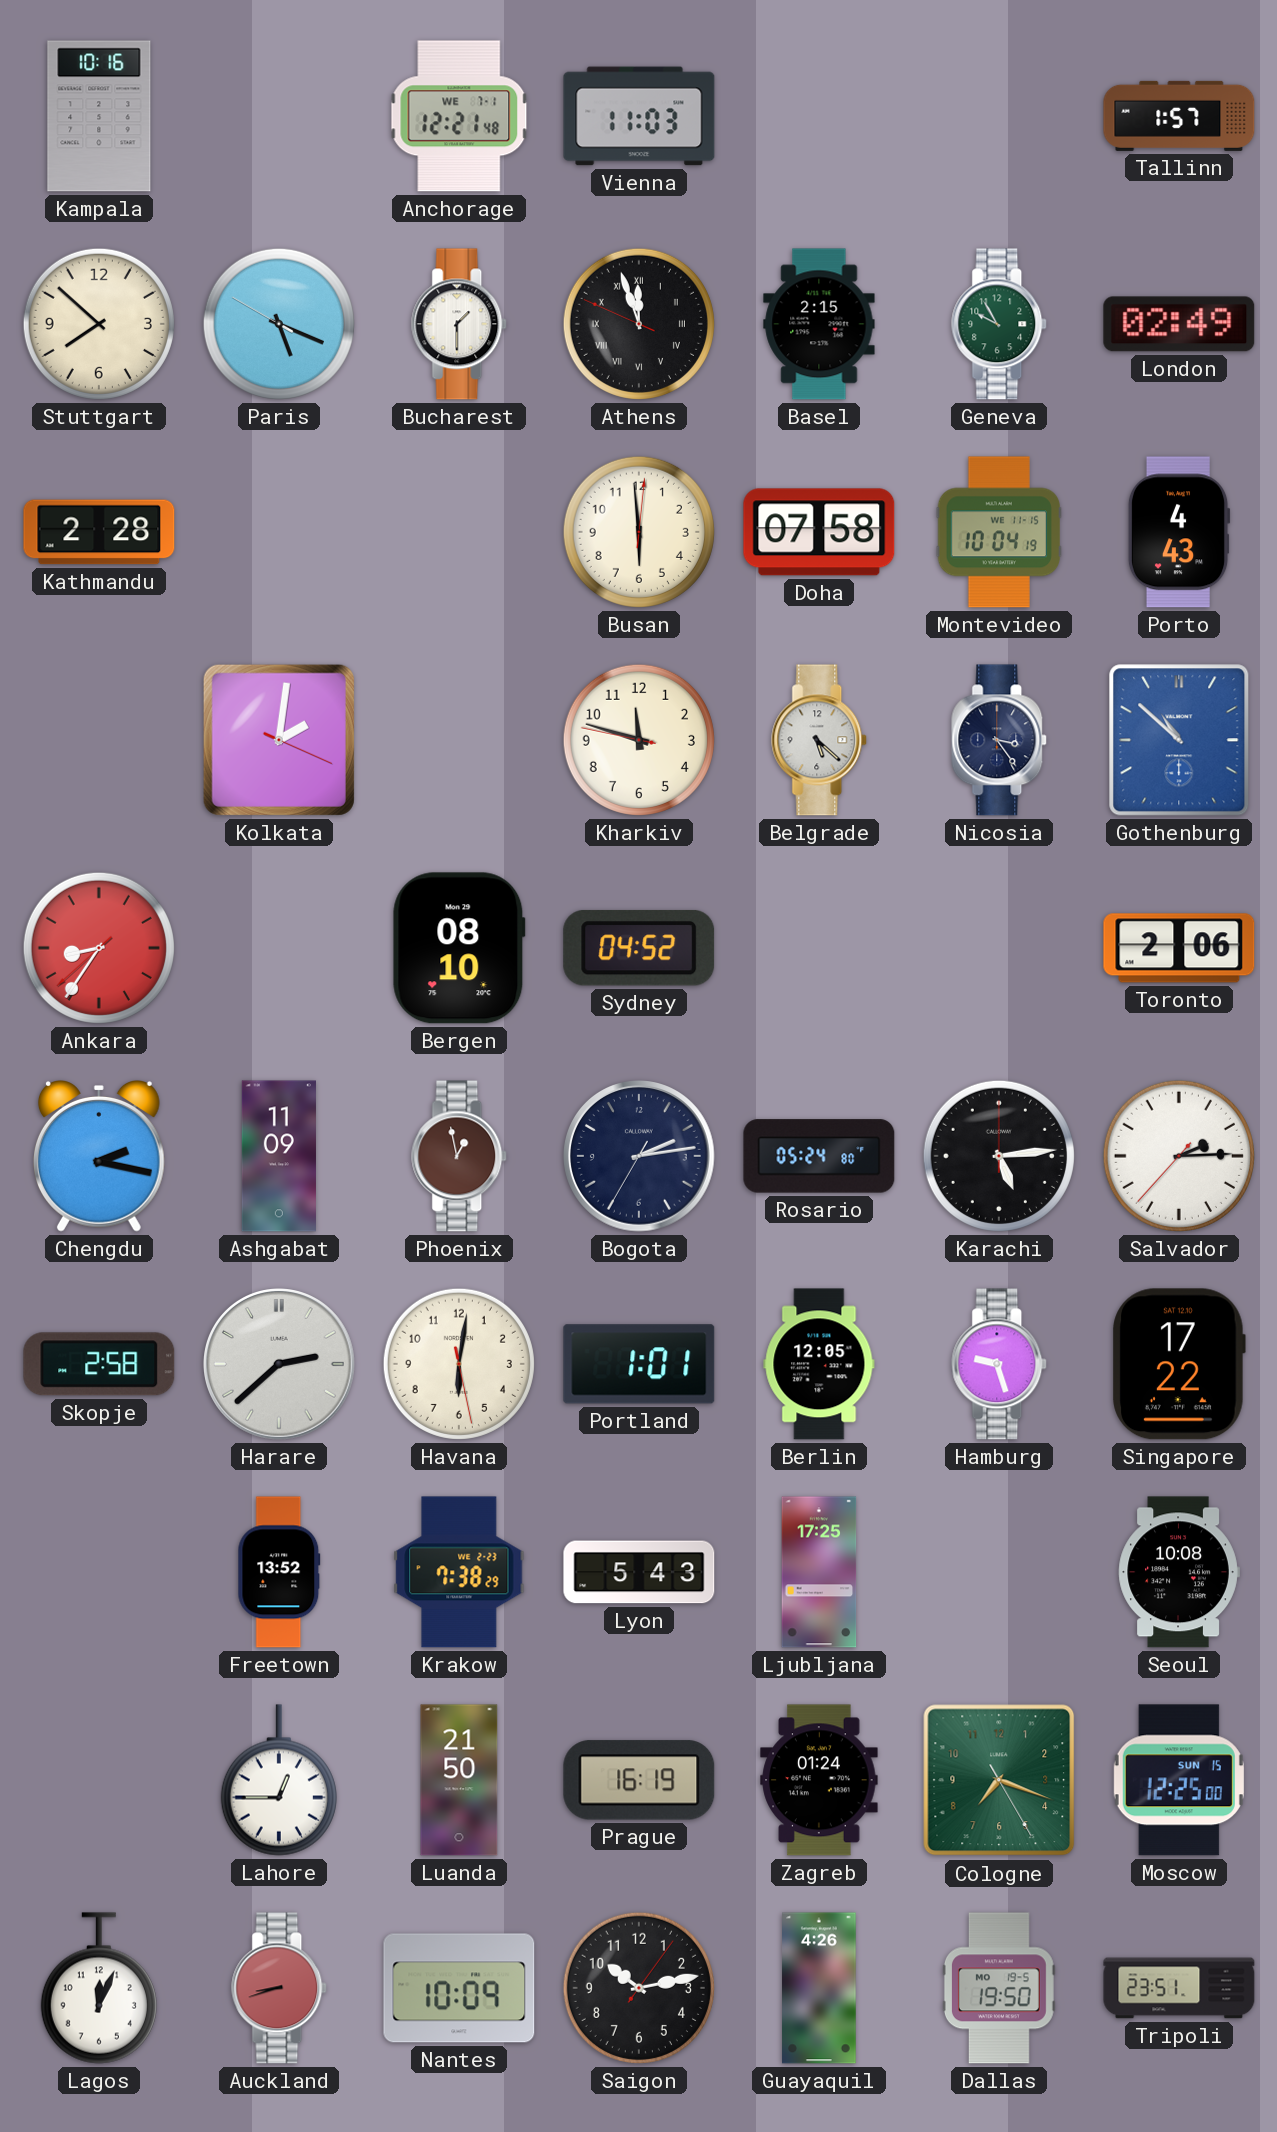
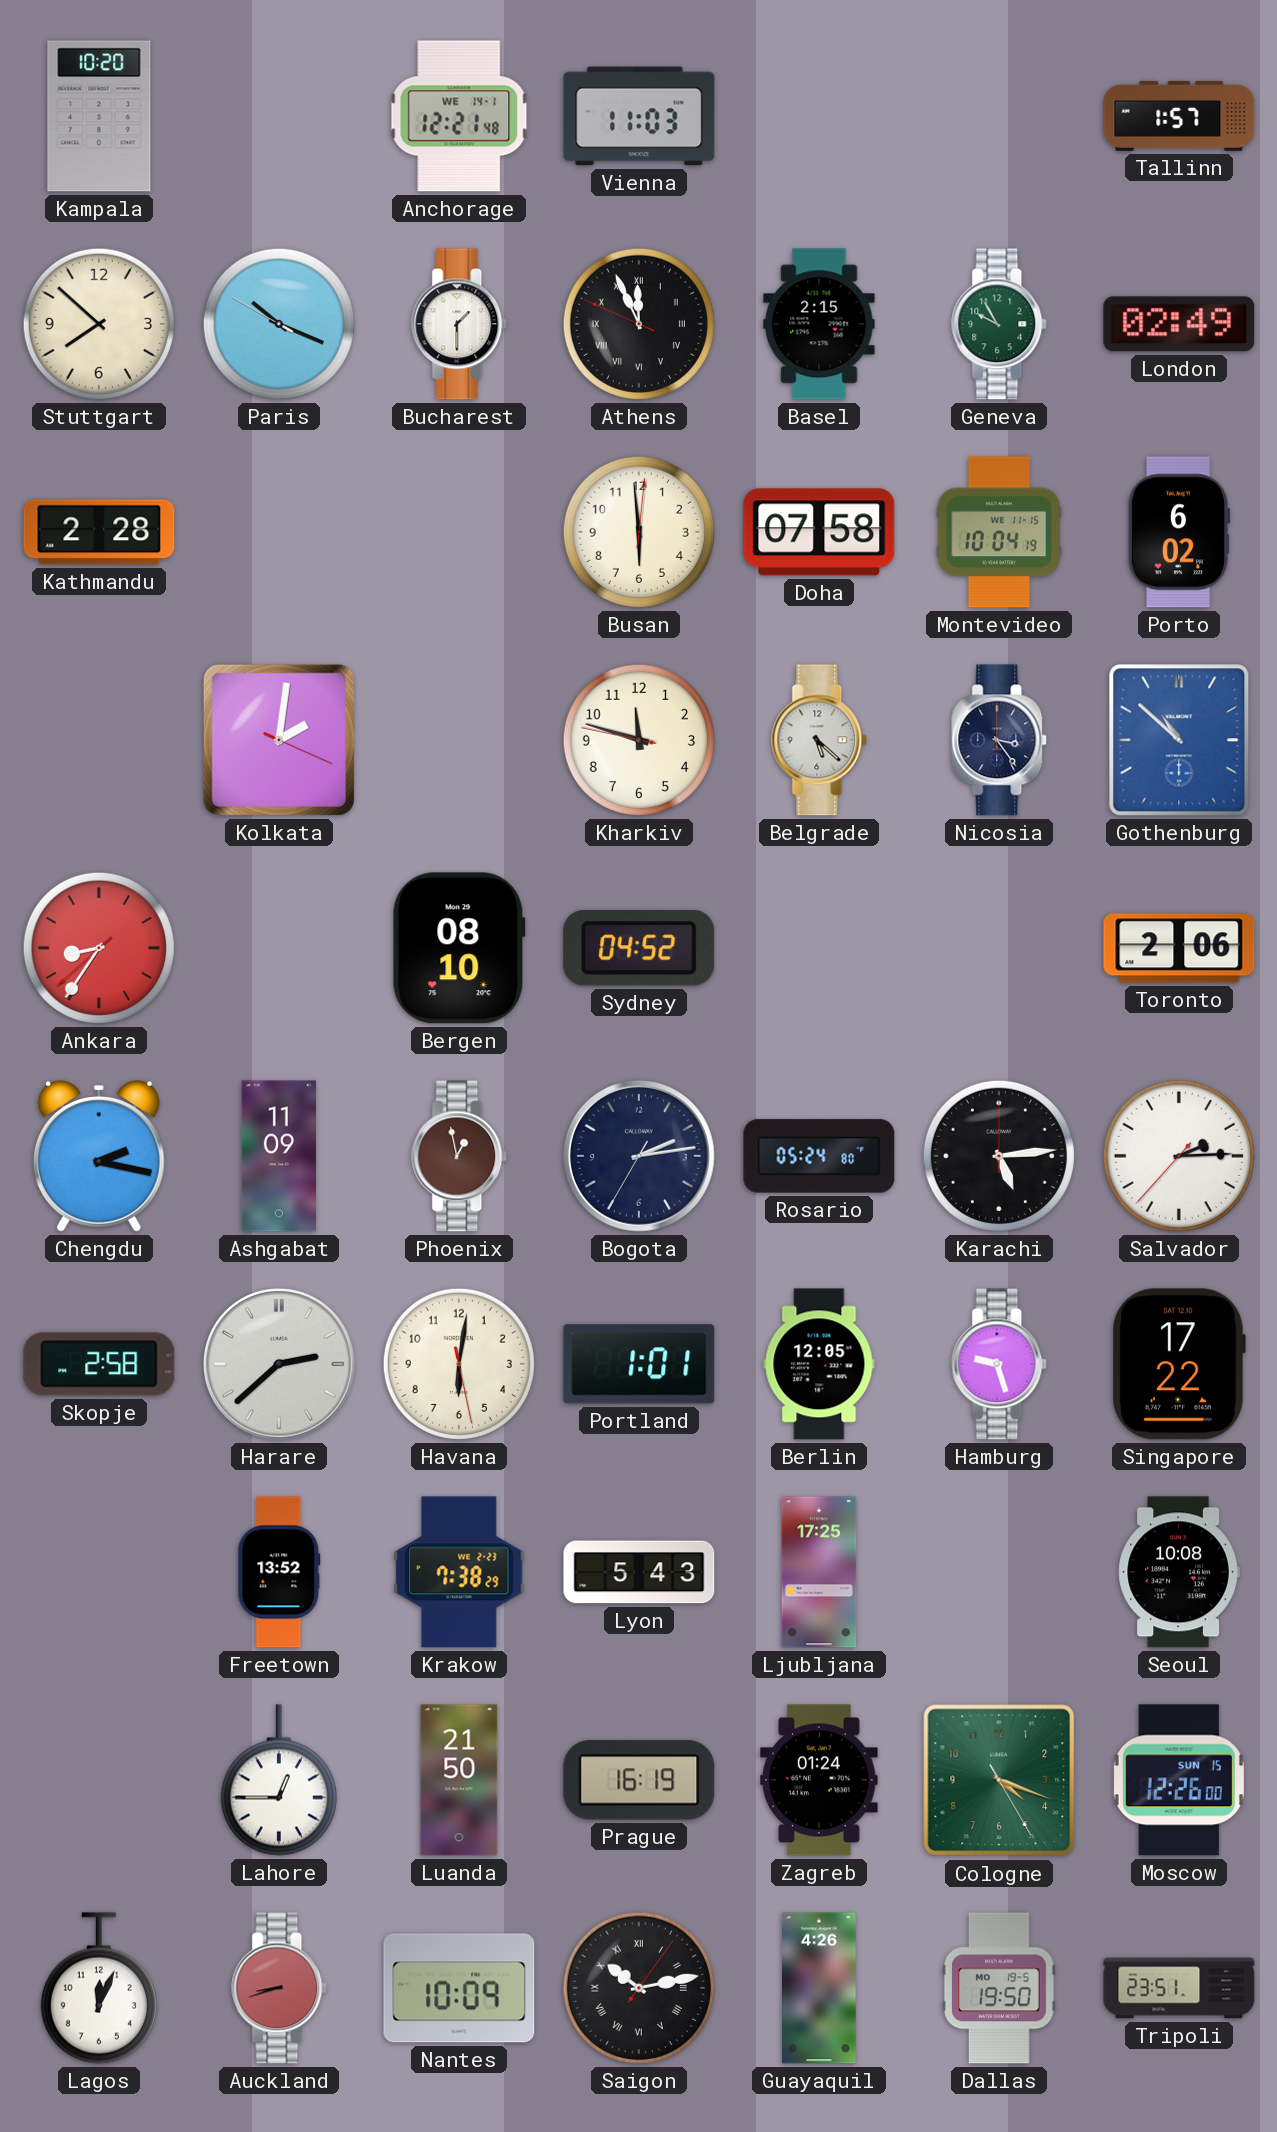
Kampala: 10:16 -> 10:20
Anchorage date: WE 7-1 -> WE 14-1
Paris: 5:18 -> 10:18
Athens: 11:56 -> 11:55
Porto: 4:43 -> 6:02
Cologne: 7:18 -> 4:18
Moscow: 12:25 -> 12:26
Saigon numerals: Arabic -> Roman
